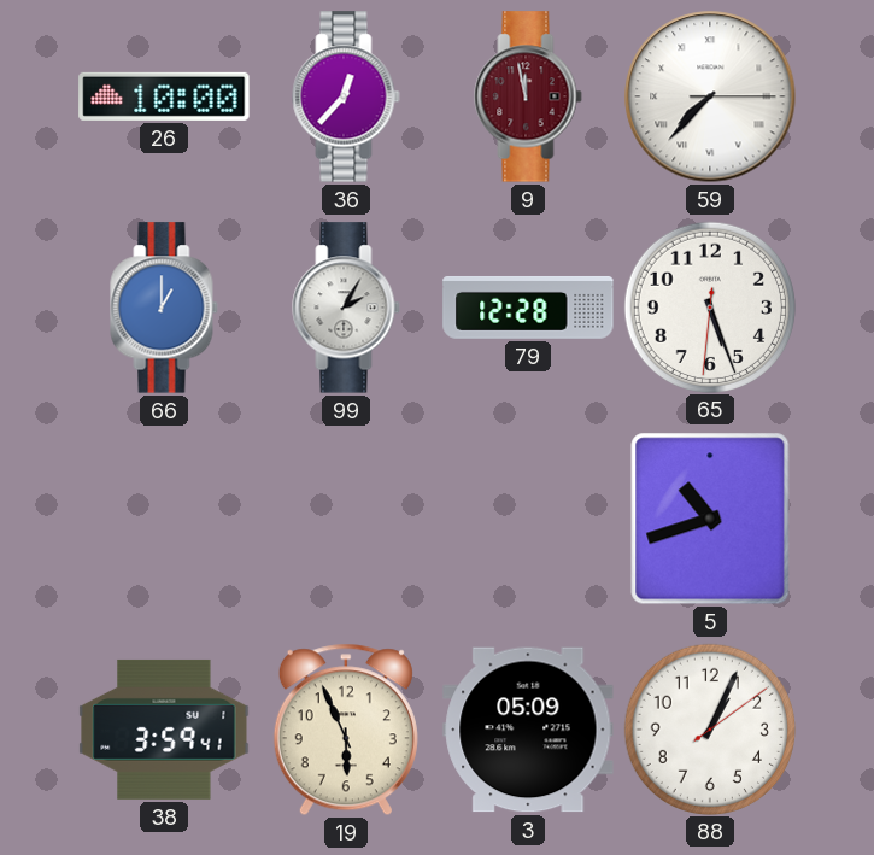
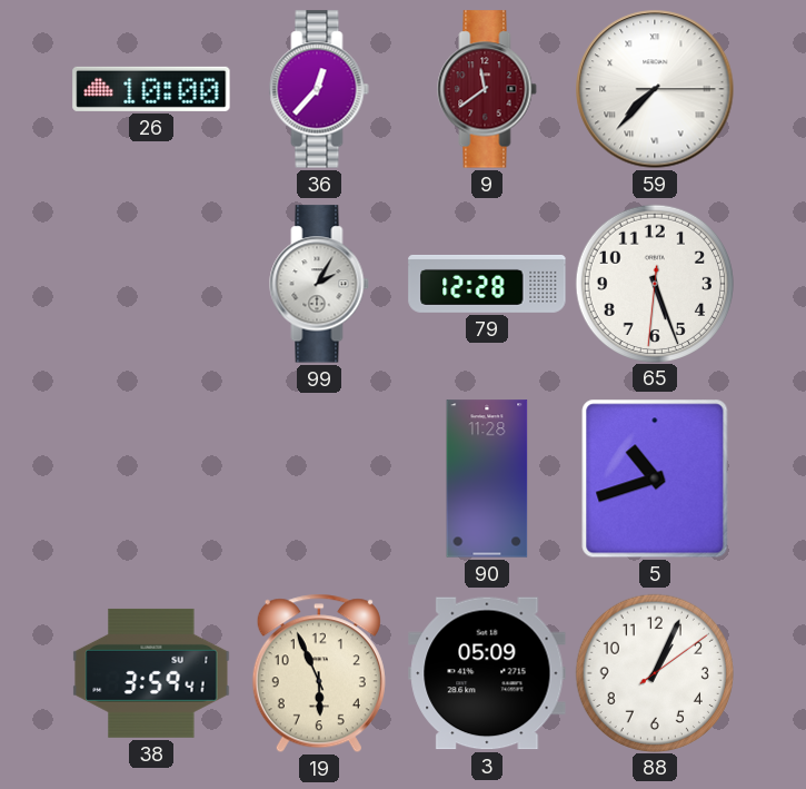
9: 11:58 -> 11:39
66: 1:00 -> none
90: none -> 11:28
